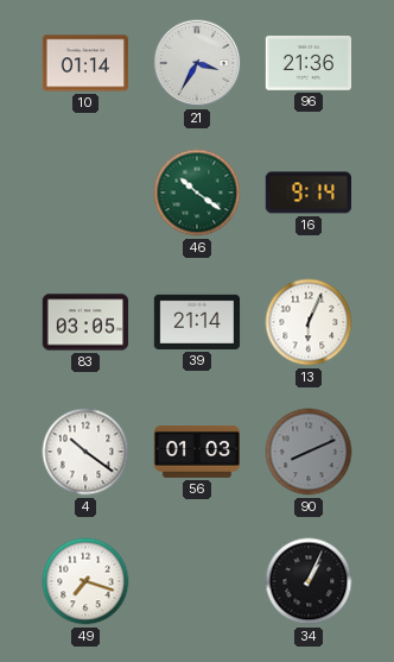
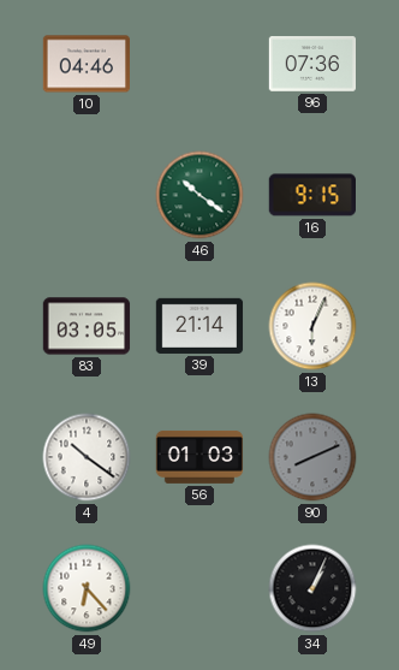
10: 01:14 -> 04:46
21: 3:35 -> none
96: 21:36 -> 07:36
16: 9:14 -> 9:15
49: 7:18 -> 6:23
